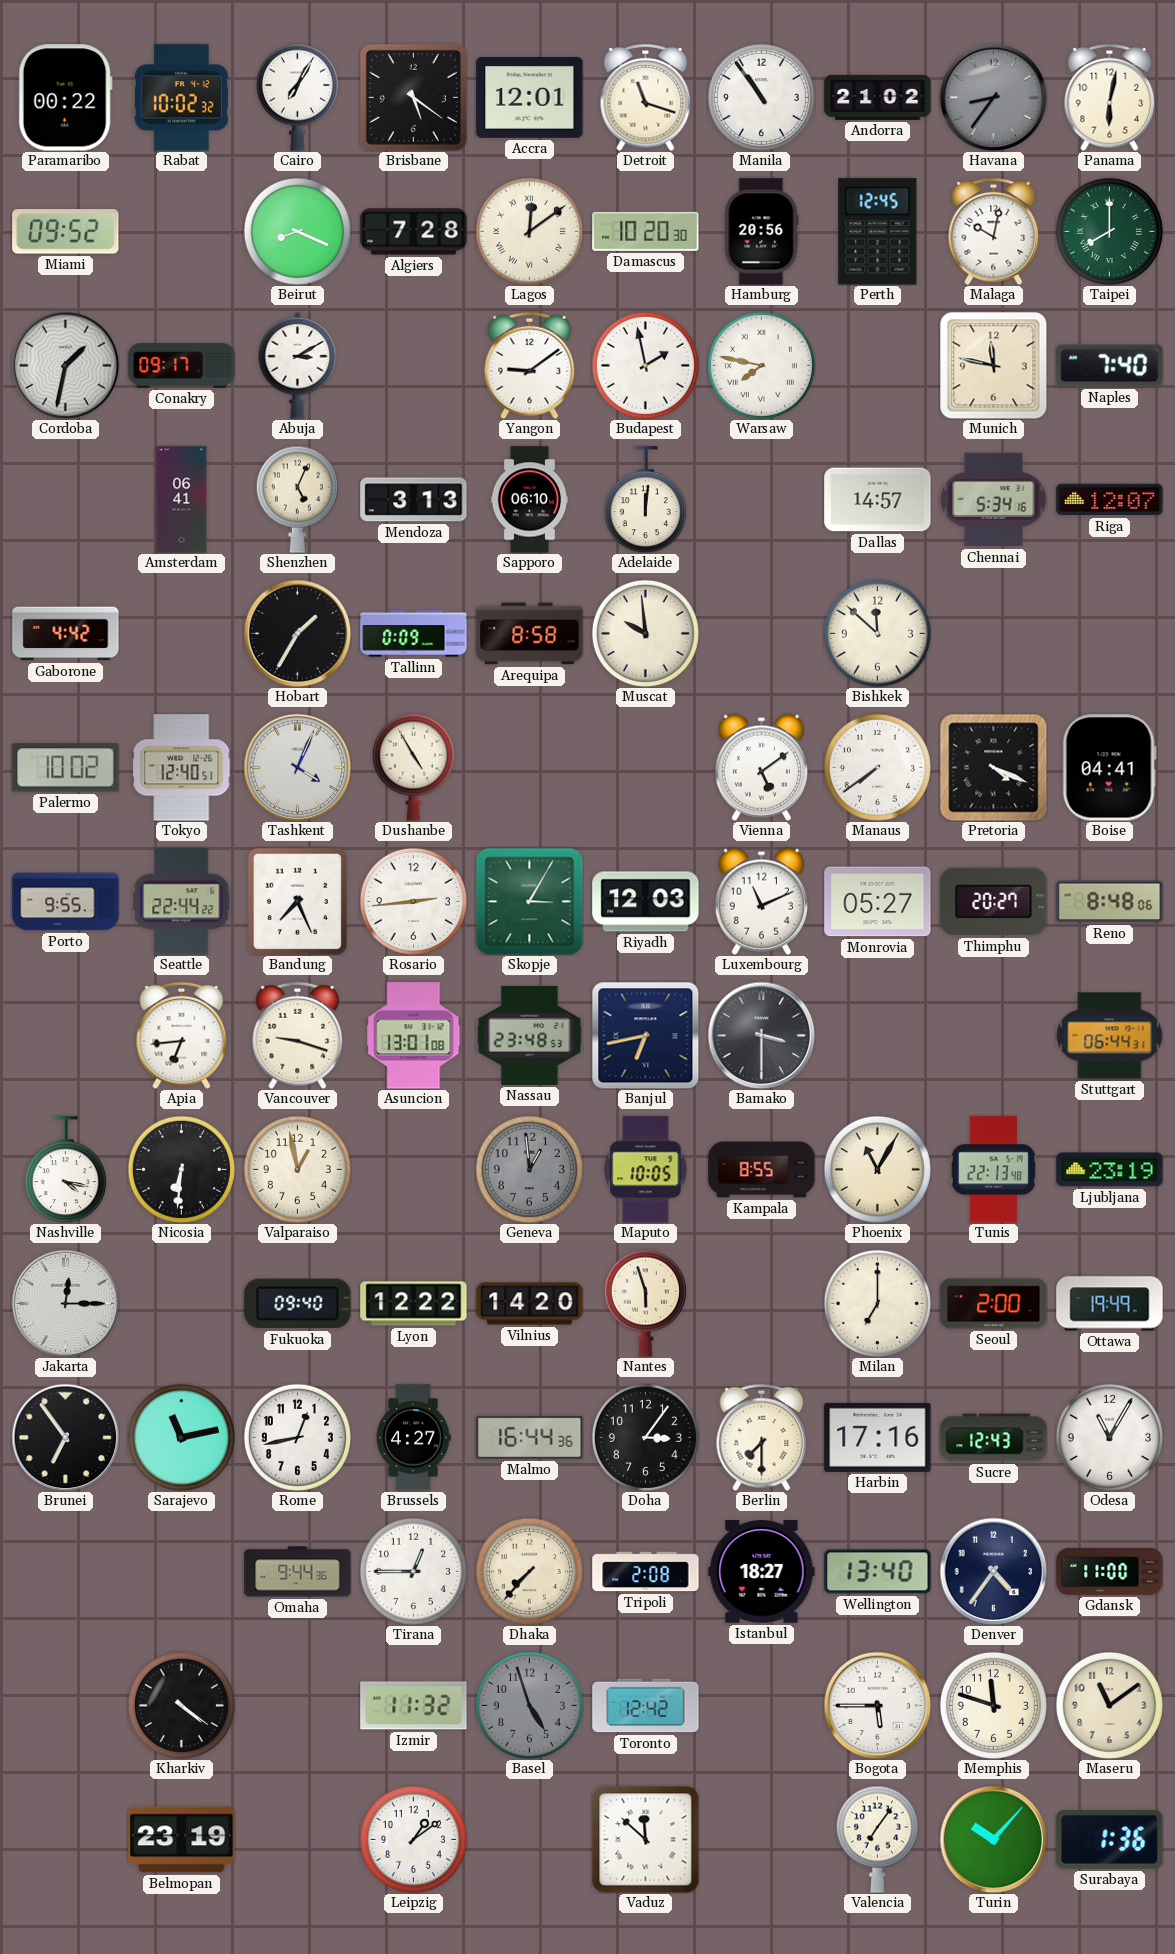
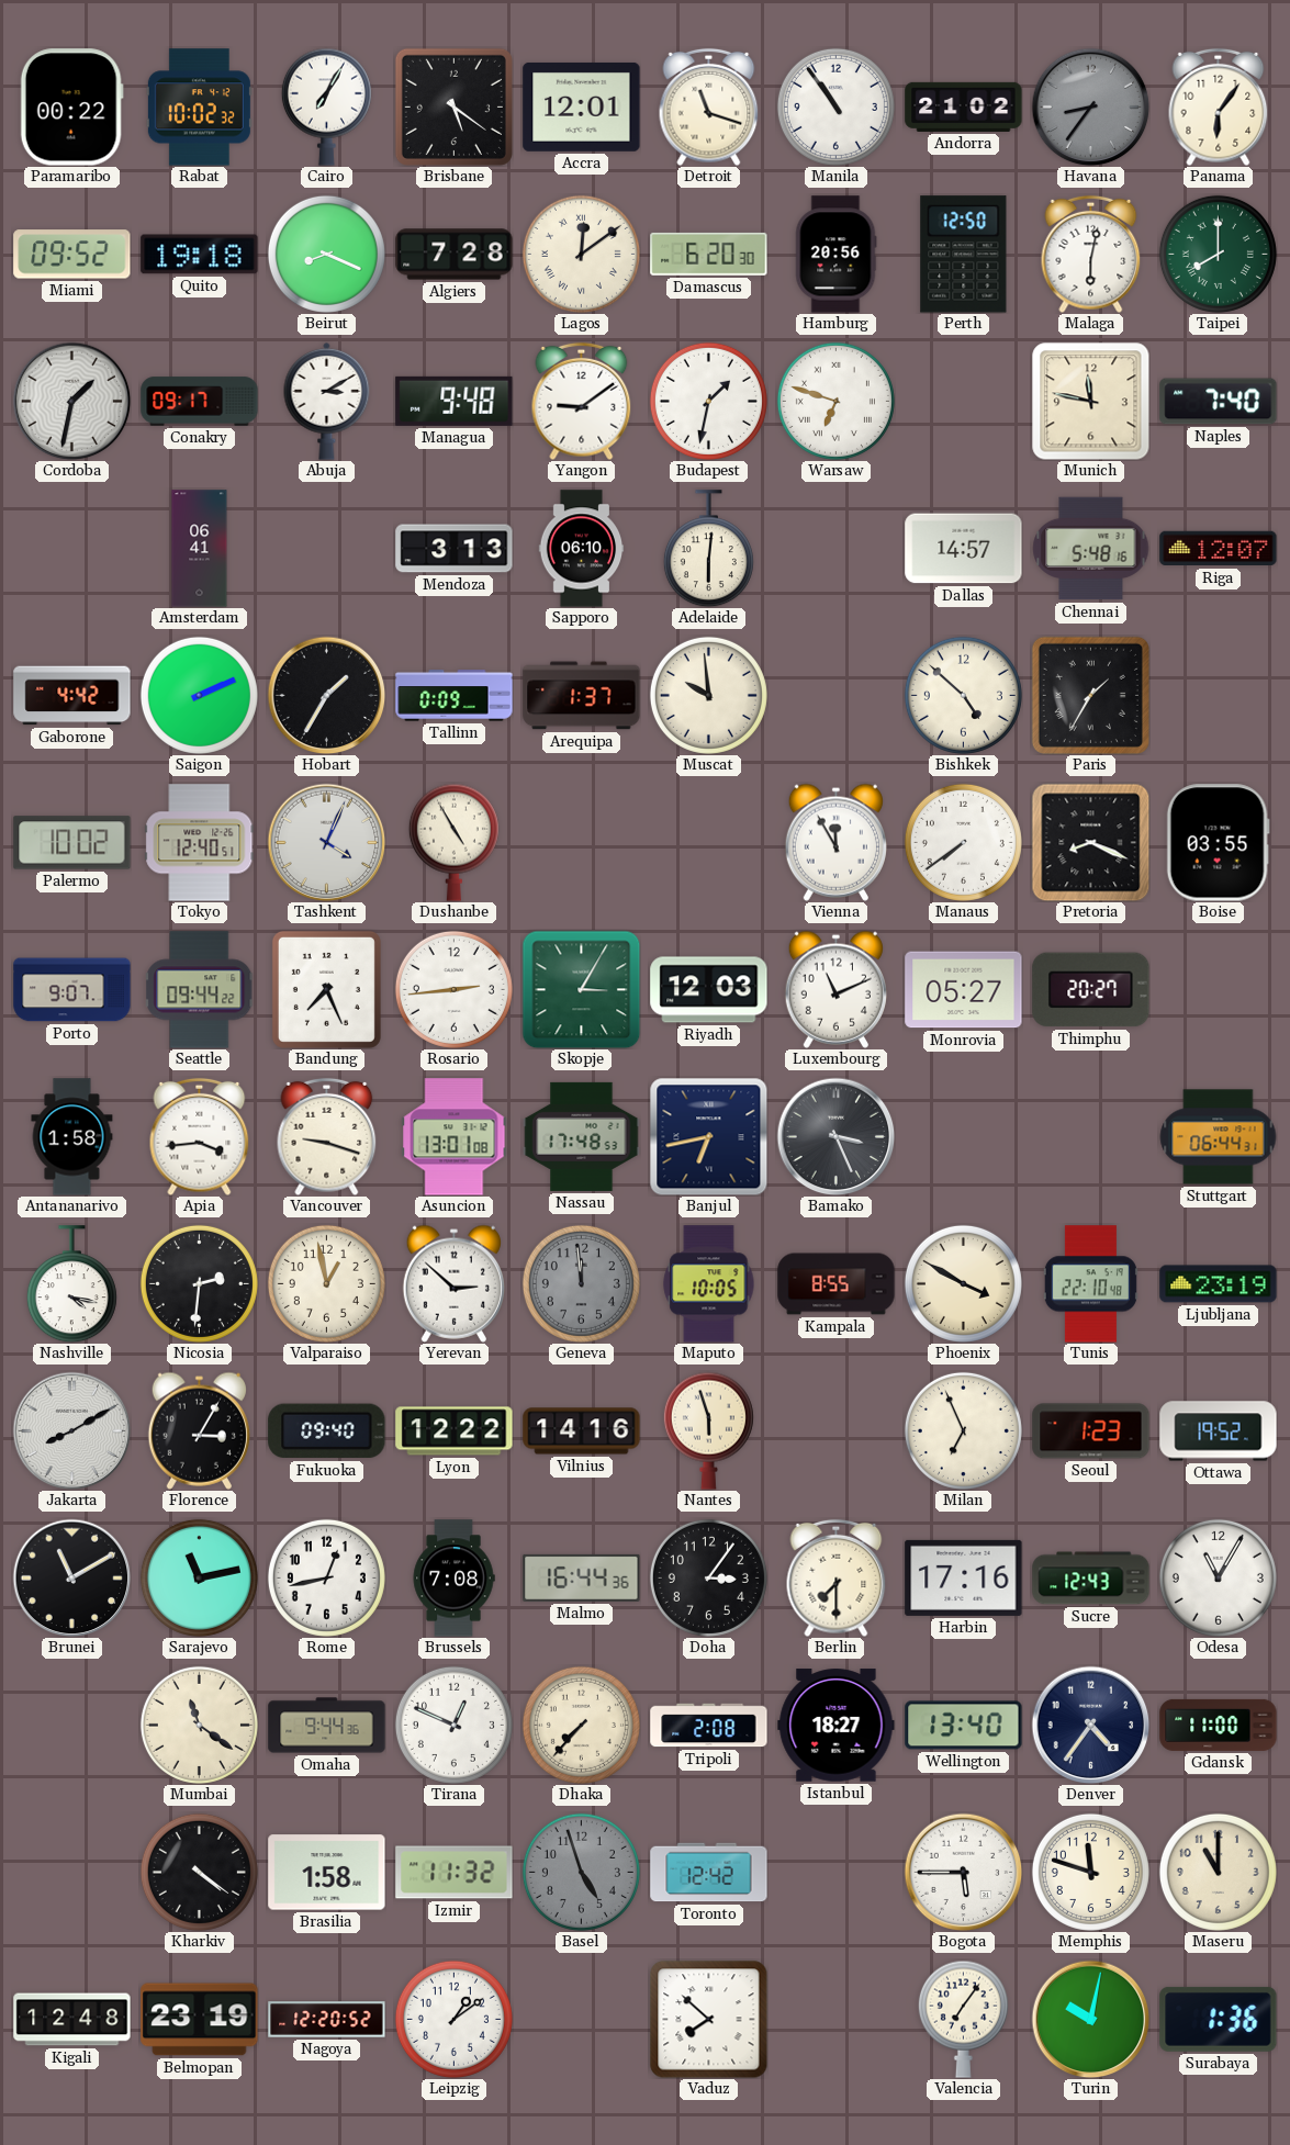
Panama: 6:02 -> 6:06
Quito: none -> 19:18
Damascus: 10:20 -> 6:20
Perth: 12:45 -> 12:50
Malaga: 10:02 -> 6:02
Managua: none -> 9:48
Budapest: 1:58 -> 1:32
Warsaw: 7:47 -> 6:48
Shenzhen: 5:04 -> none
Adelaide: 12:01 -> 6:01
Chennai: 5:34 -> 5:48
Saigon: none -> 2:11
Arequipa: 8:58 -> 1:37
Bishkek: 11:52 -> 4:52
Paris: none -> 1:35
Vienna: 5:09 -> 11:55
Pretoria: 4:19 -> 8:19
Boise: 04:41 -> 03:55
Porto: 9:55 -> 9:07
Seattle: 22:44 -> 09:44
Reno: 8:48 -> none
Antananarivo: none -> 1:58
Apia: 6:44 -> 3:44
Nassau: 23:48 -> 17:48
Bamako: 3:30 -> 3:26
Nicosia: 6:31 -> 2:31
Yerevan: none -> 2:52
Geneva: 12:59 -> 11:59
Phoenix: 11:05 -> 3:50
Tunis: 22:13 -> 22:10
Jakarta: 12:15 -> 8:10
Florence: none -> 3:05
Vilnius: 14:20 -> 14:16
Milan: 7:00 -> 6:56
Seoul: 2:00 -> 1:23
Ottawa: 19:49 -> 19:52
Brunei: 6:54 -> 11:10
Brussels: 4:27 -> 7:08
Mumbai: none -> 11:21
Tirana: 12:45 -> 12:49
Brasilia: none -> 1:58
Maseru: 11:09 -> 11:00
Kigali: none -> 12:48
Nagoya: none -> 12:20
Vaduz: 11:52 -> 7:52
Turin: 10:07 -> 10:02
